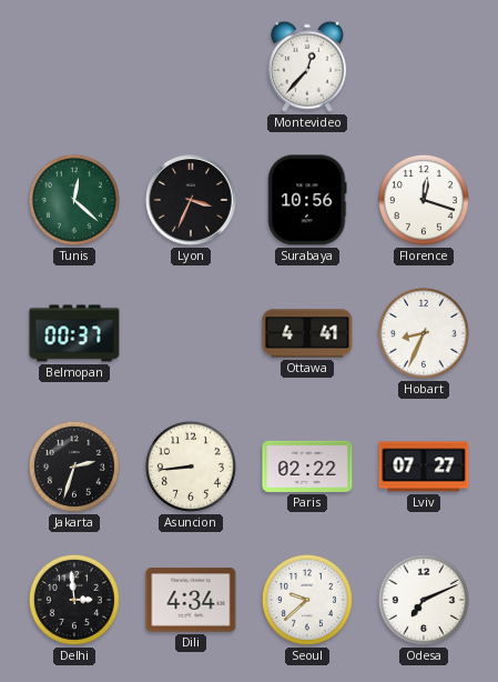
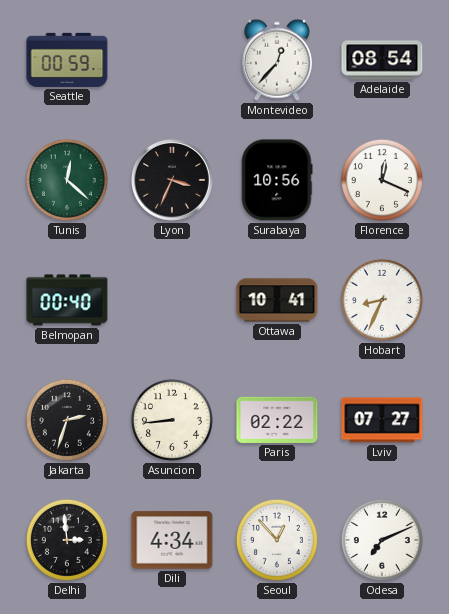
Seattle: none -> 00:59
Adelaide: none -> 08:54
Florence: 12:18 -> 12:19
Belmopan: 00:37 -> 00:40
Ottawa: 4:41 -> 10:41
Seoul: 9:38 -> 12:53
